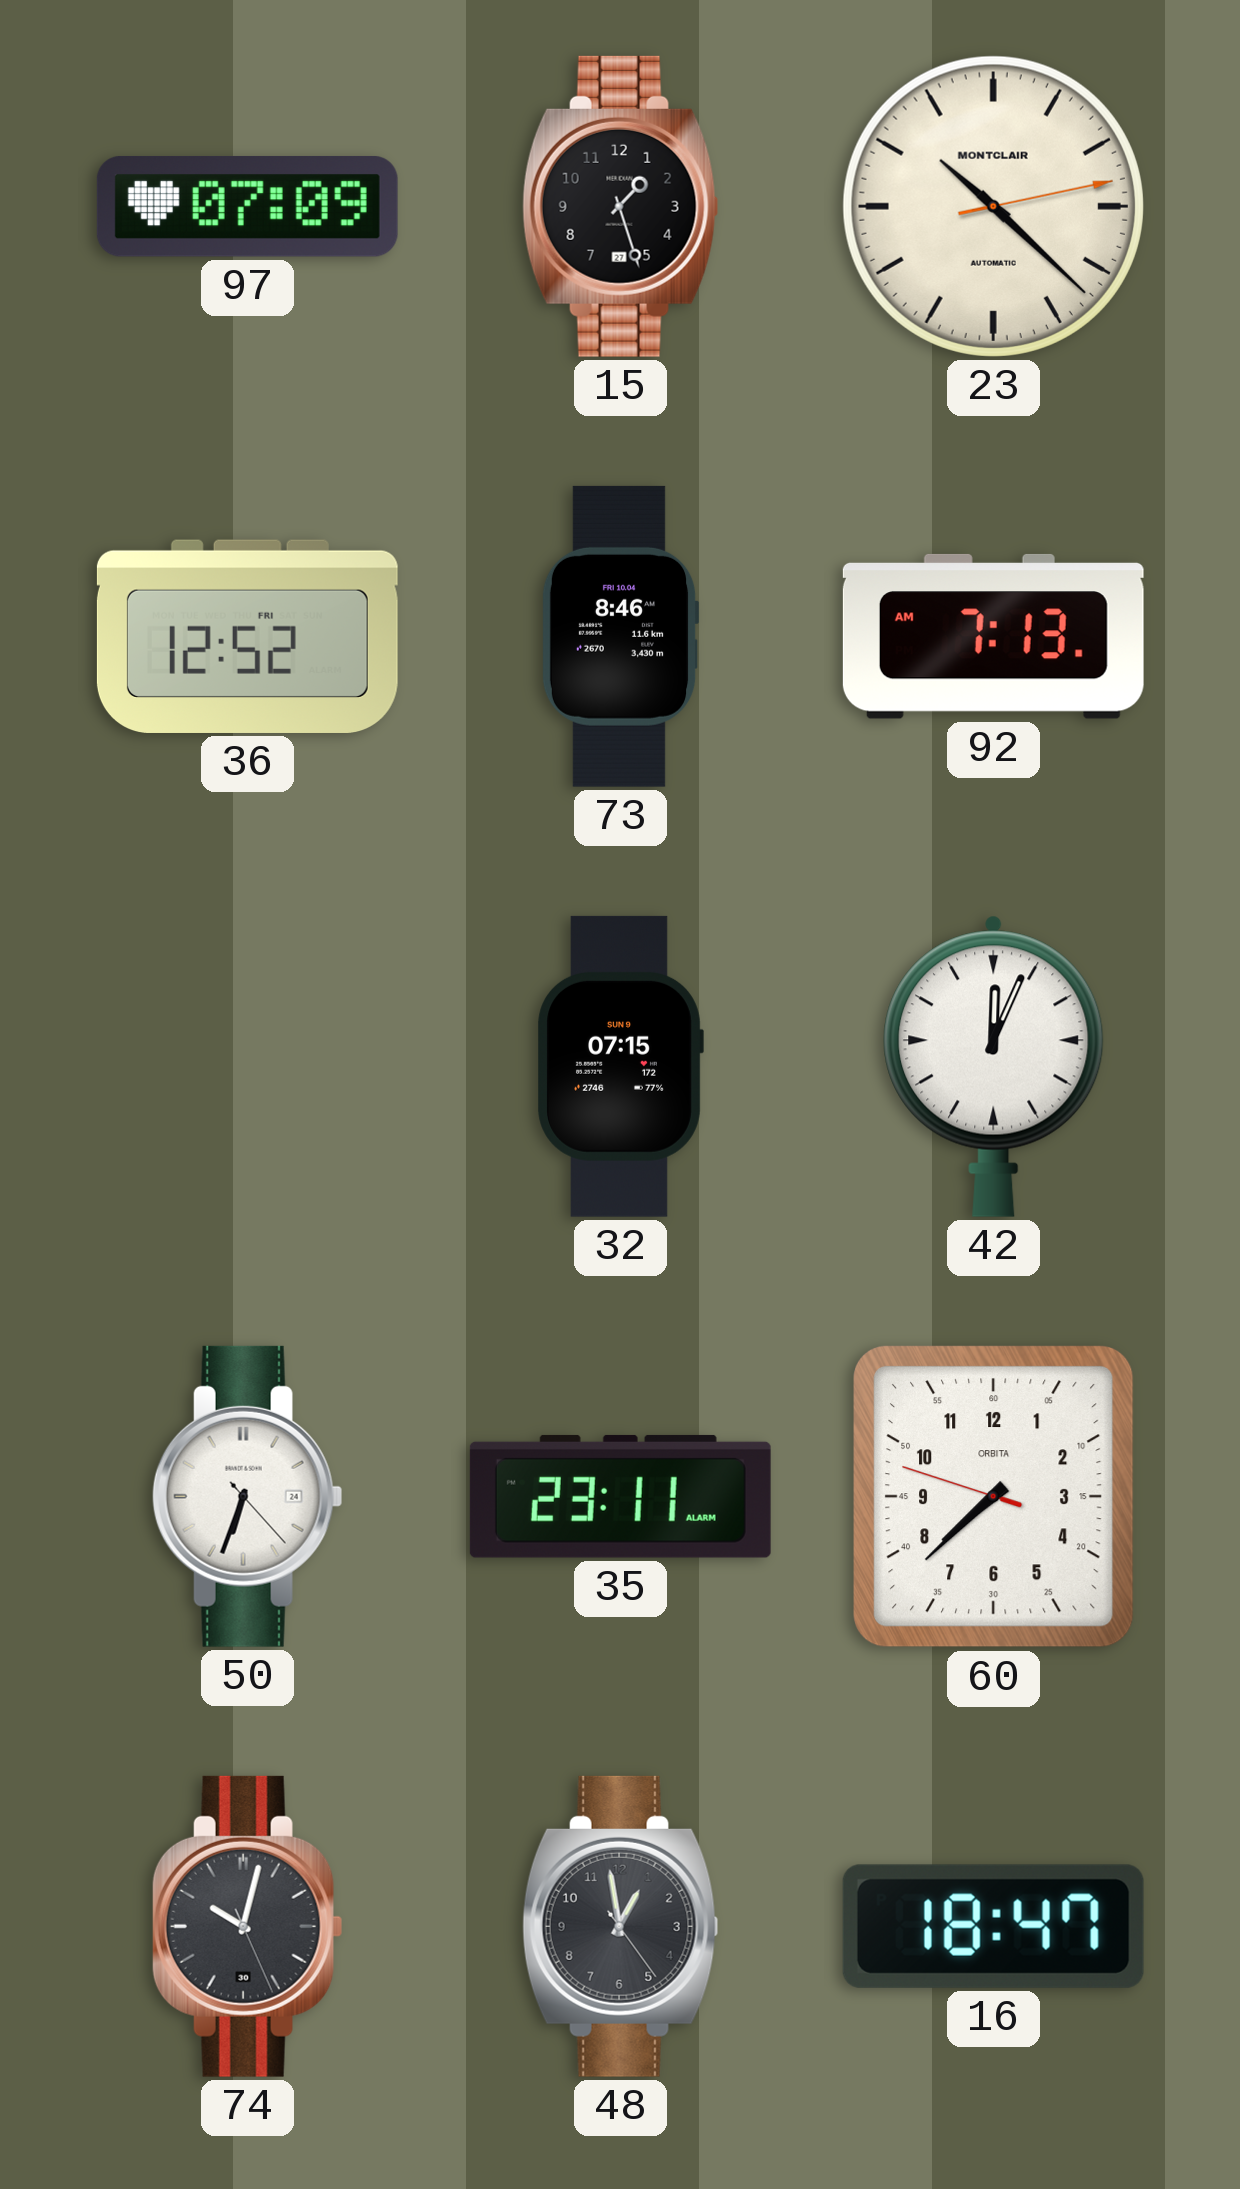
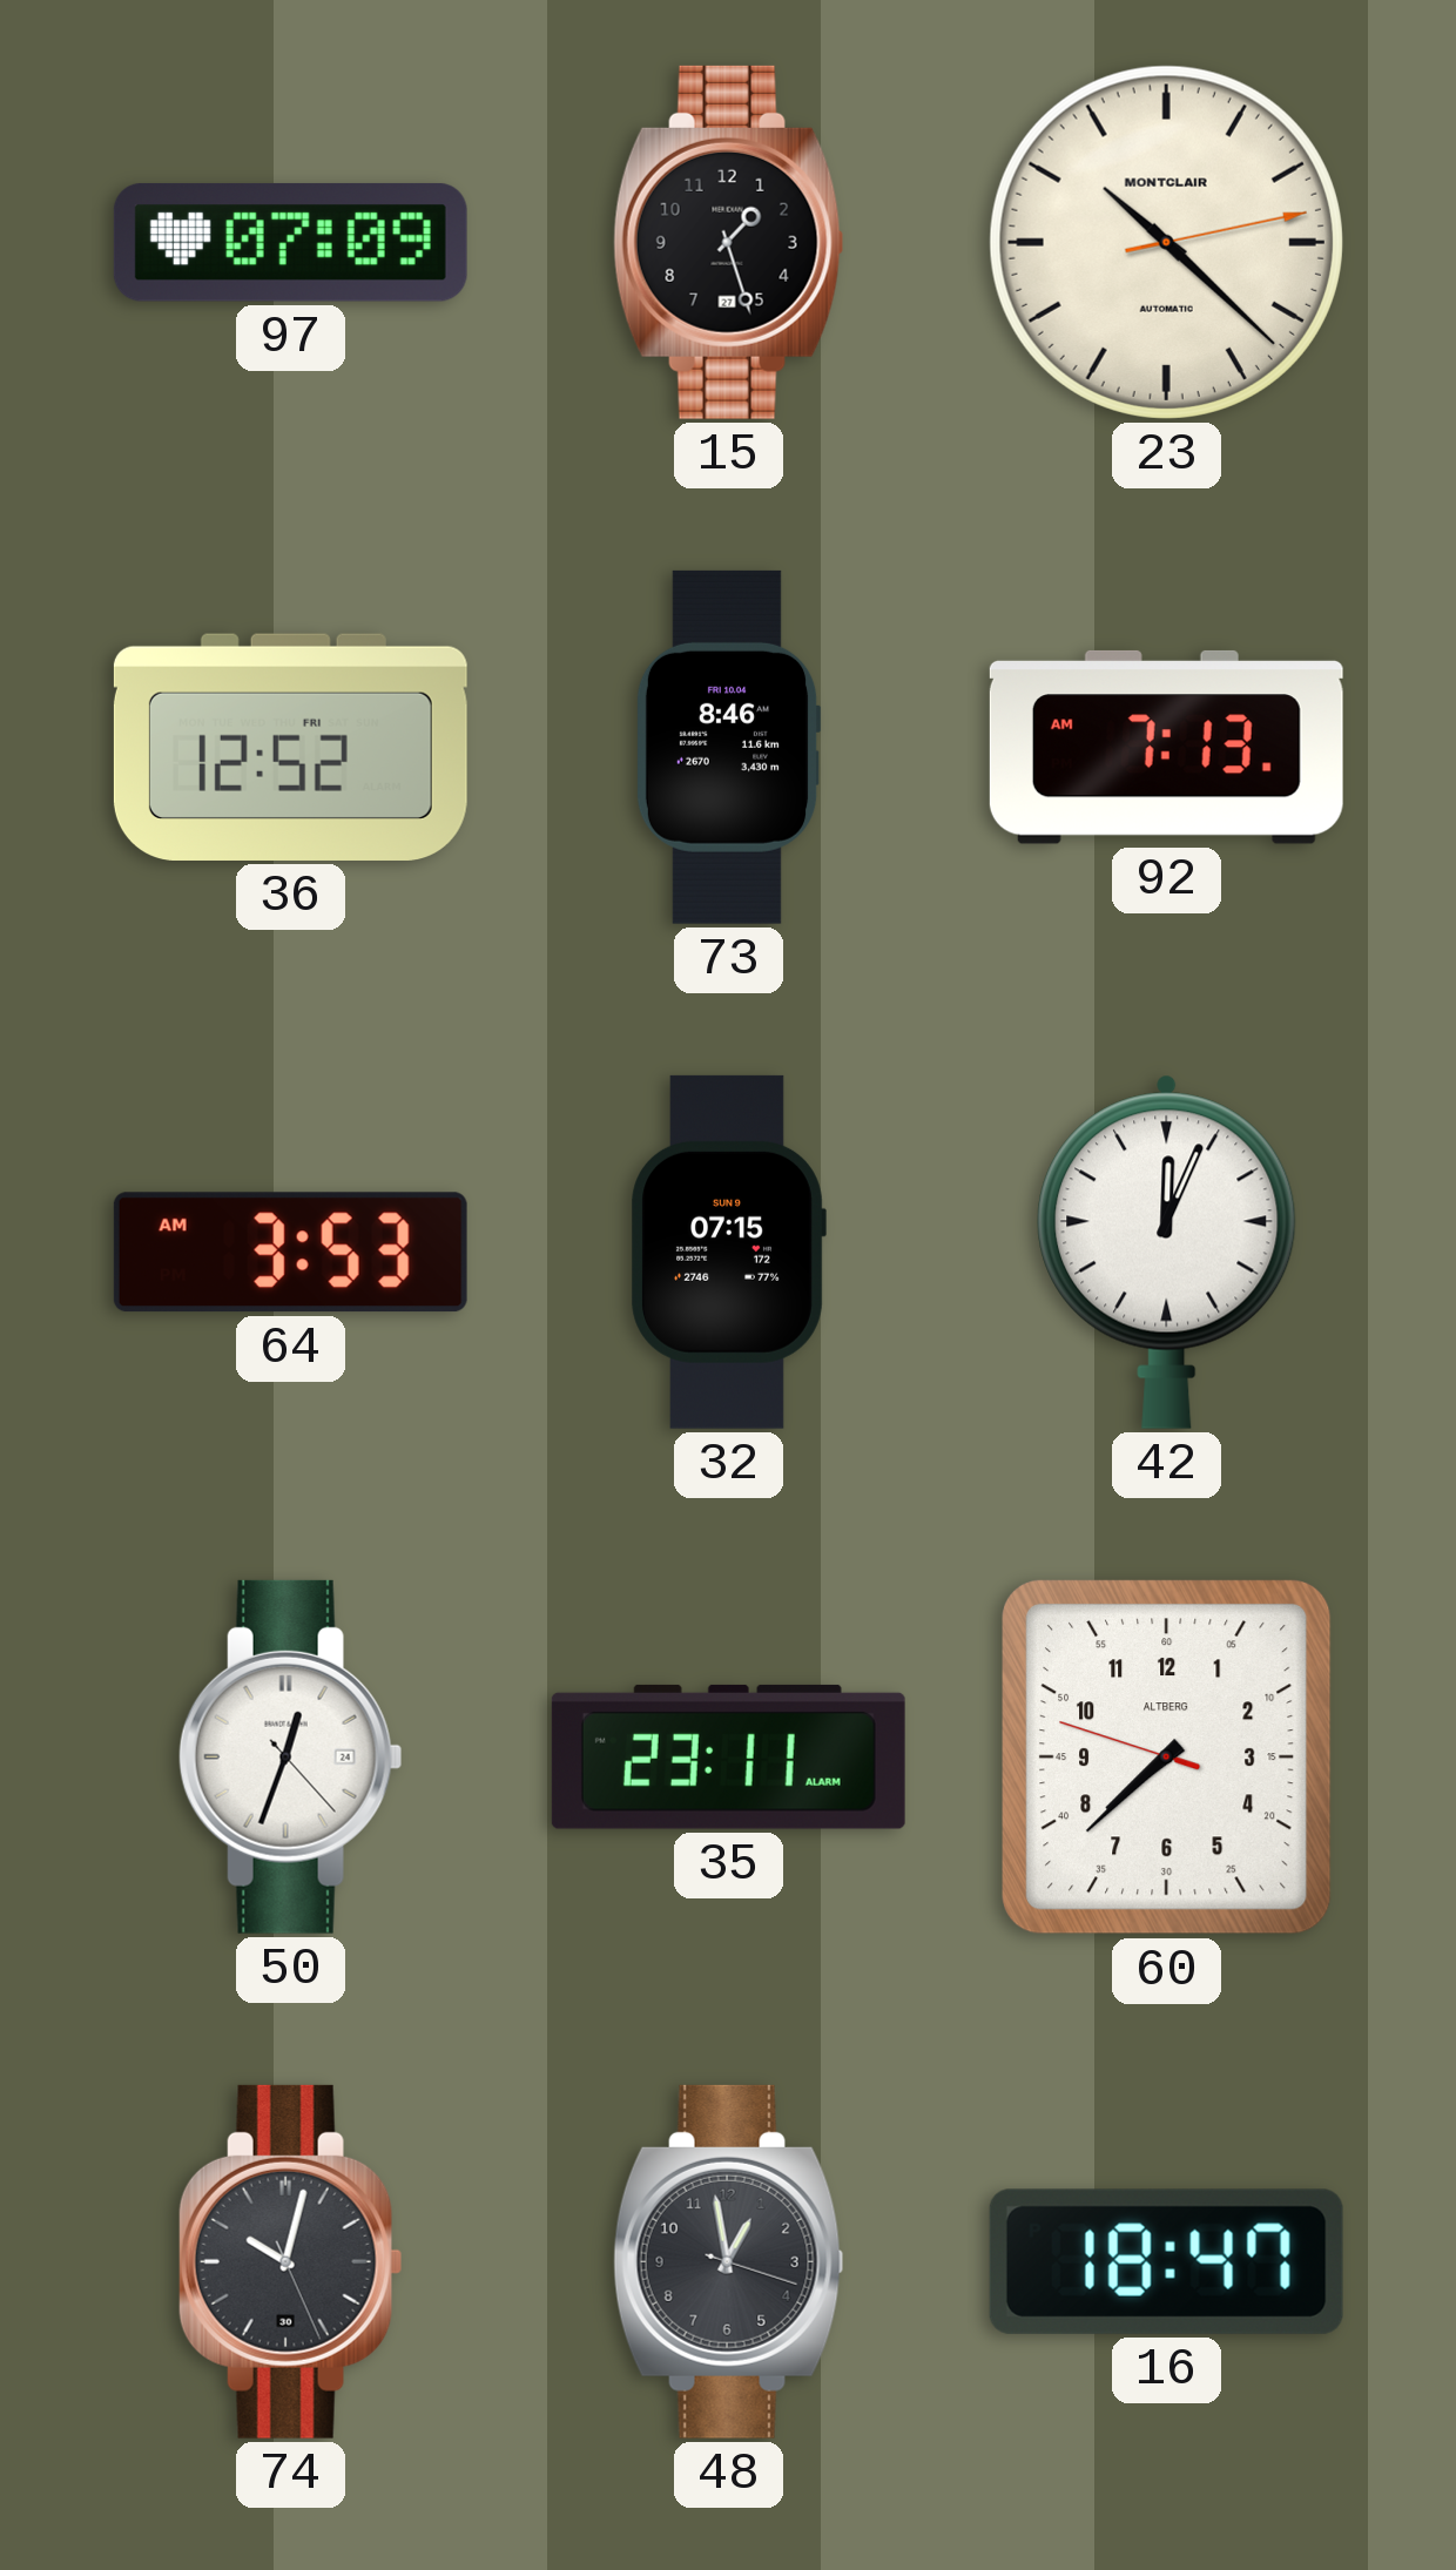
64: none -> 3:53
50: 6:33 -> 12:33
60 brand: ORBITA -> ALTBERG
48: 12:58:24 -> 12:58:18
